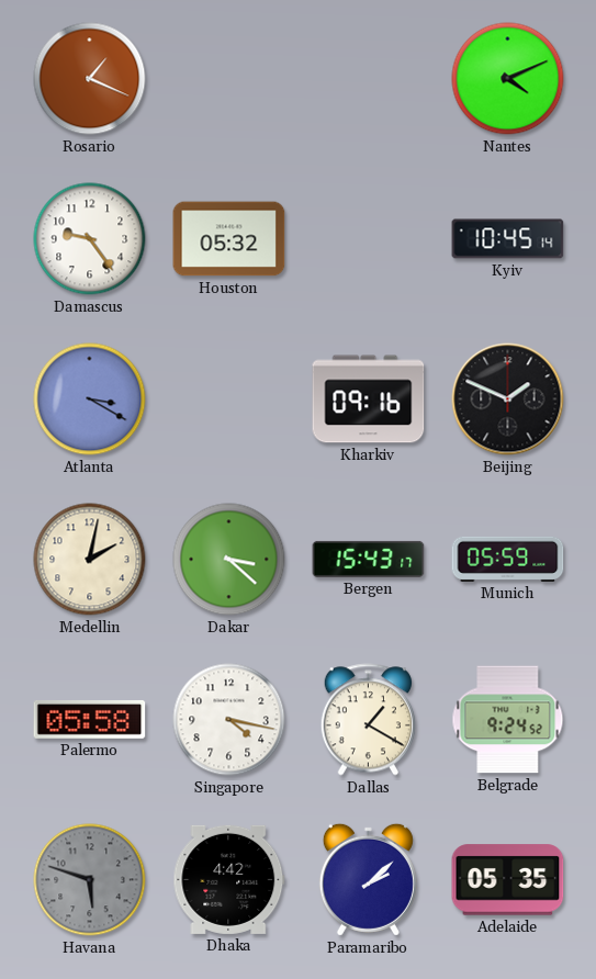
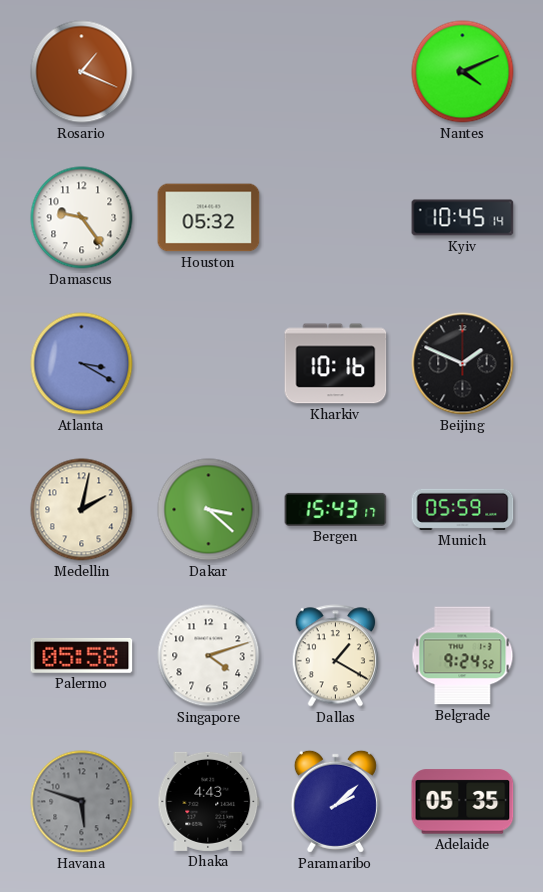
Kharkiv: 09:16 -> 10:16
Singapore: 4:17 -> 4:12
Dhaka: 4:42 -> 4:43
